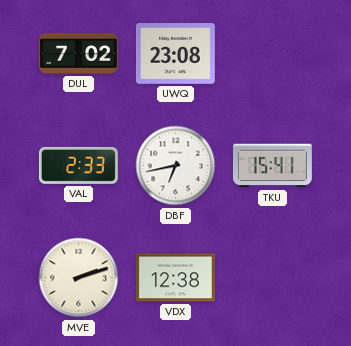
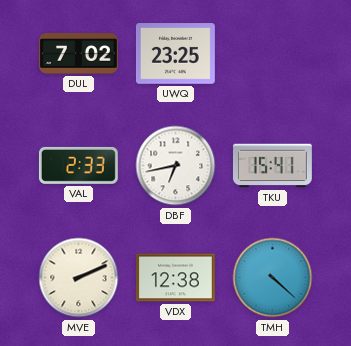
UWQ: 23:08 -> 23:25
MVE: 2:12 -> 2:11
TMH: none -> 4:22
